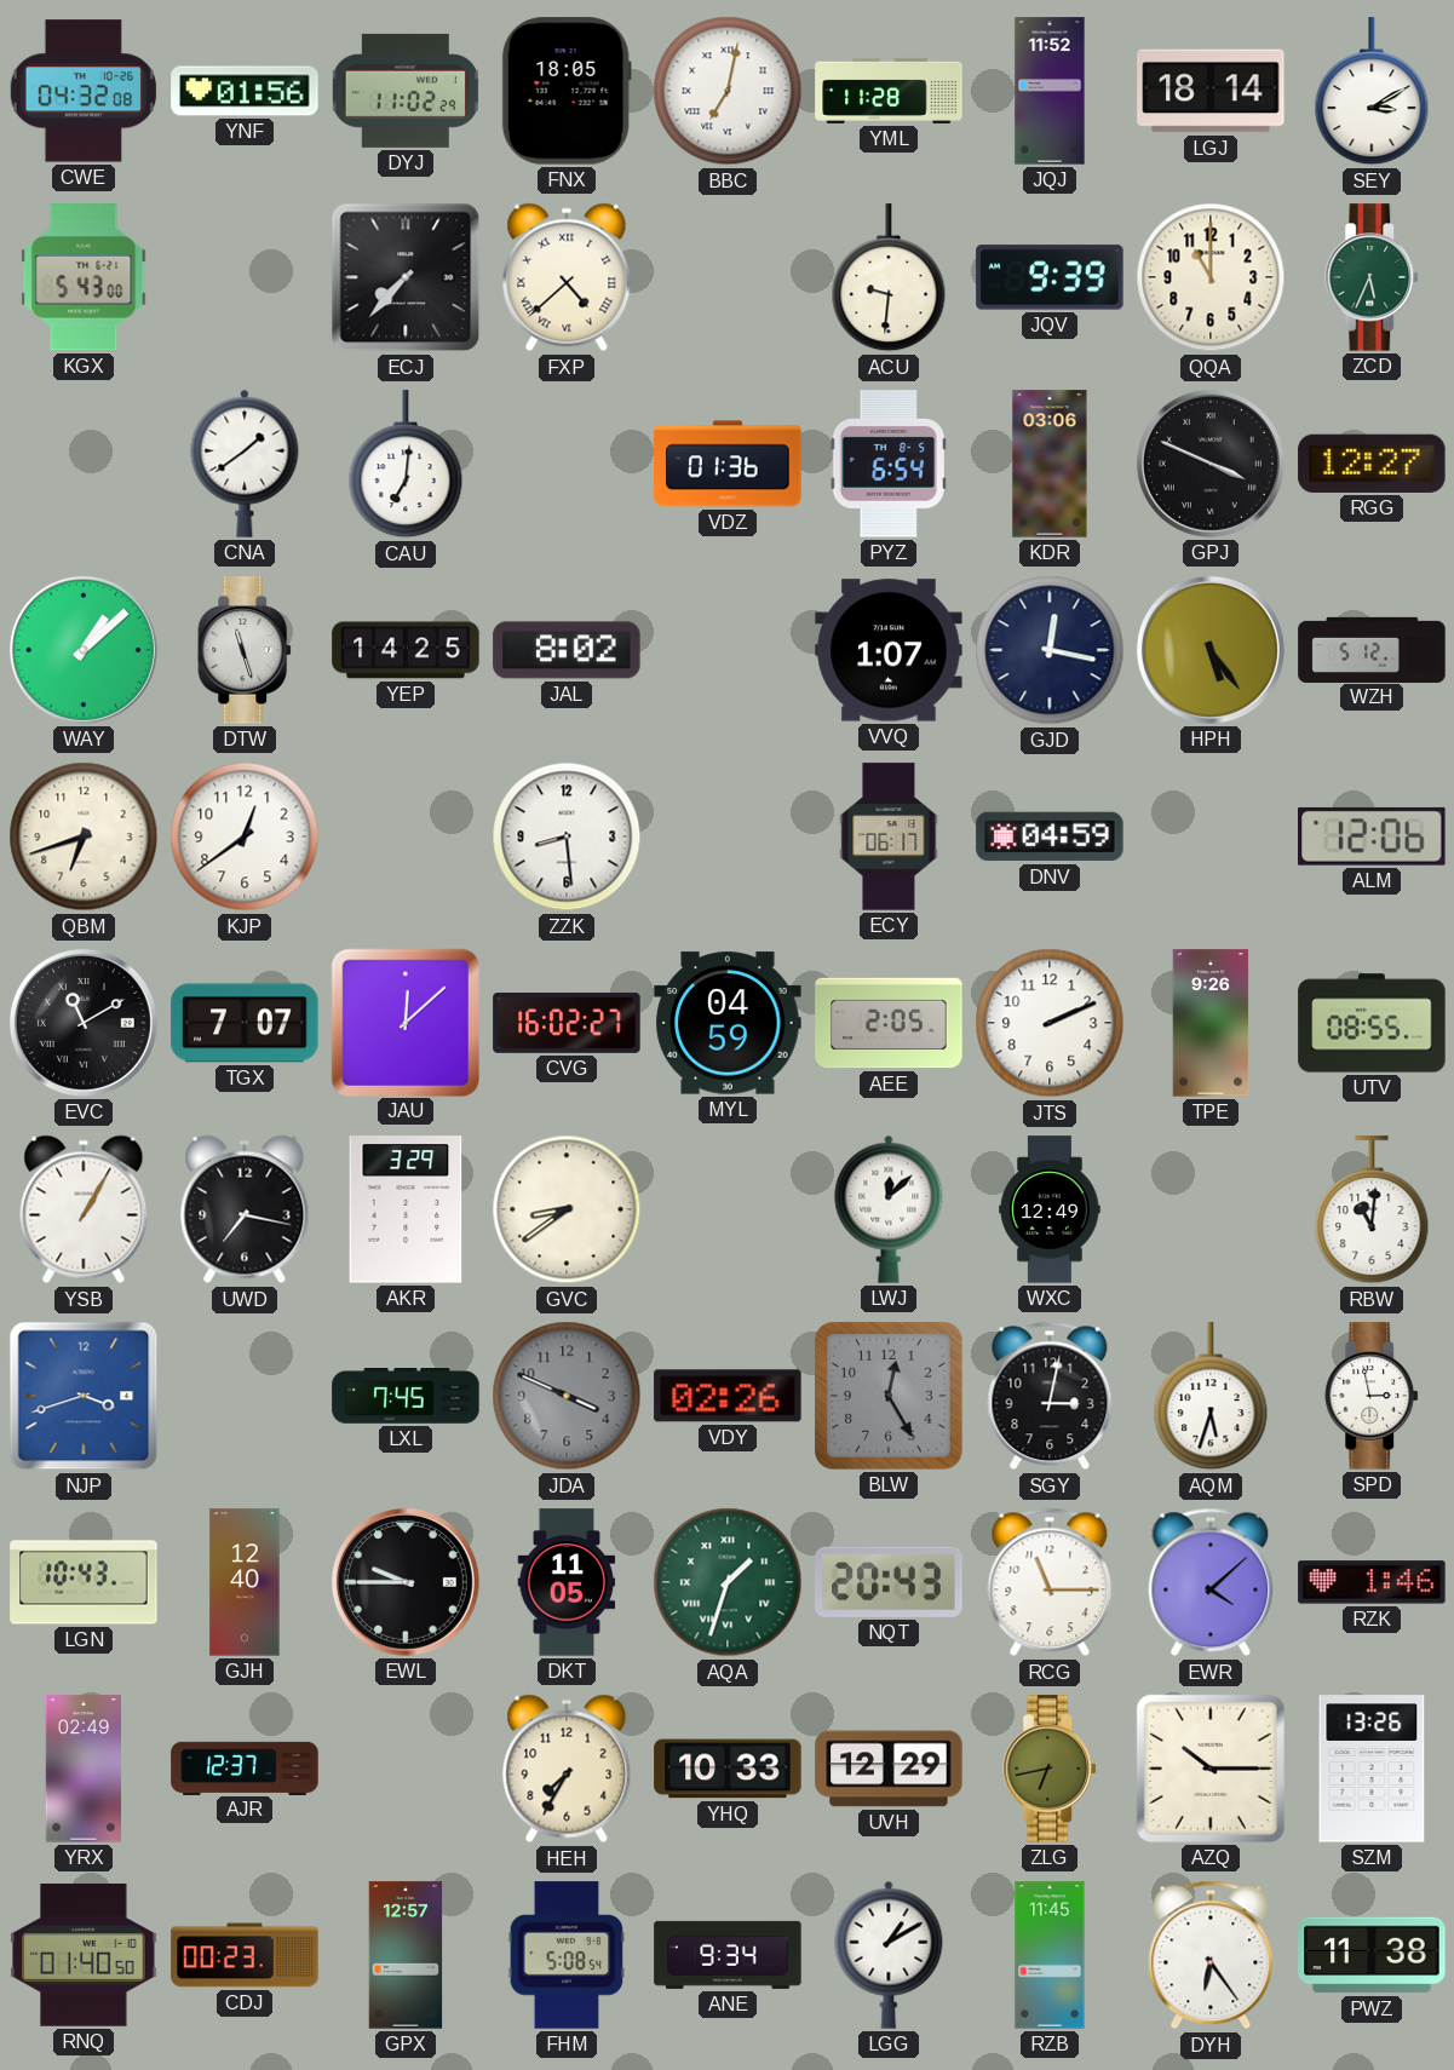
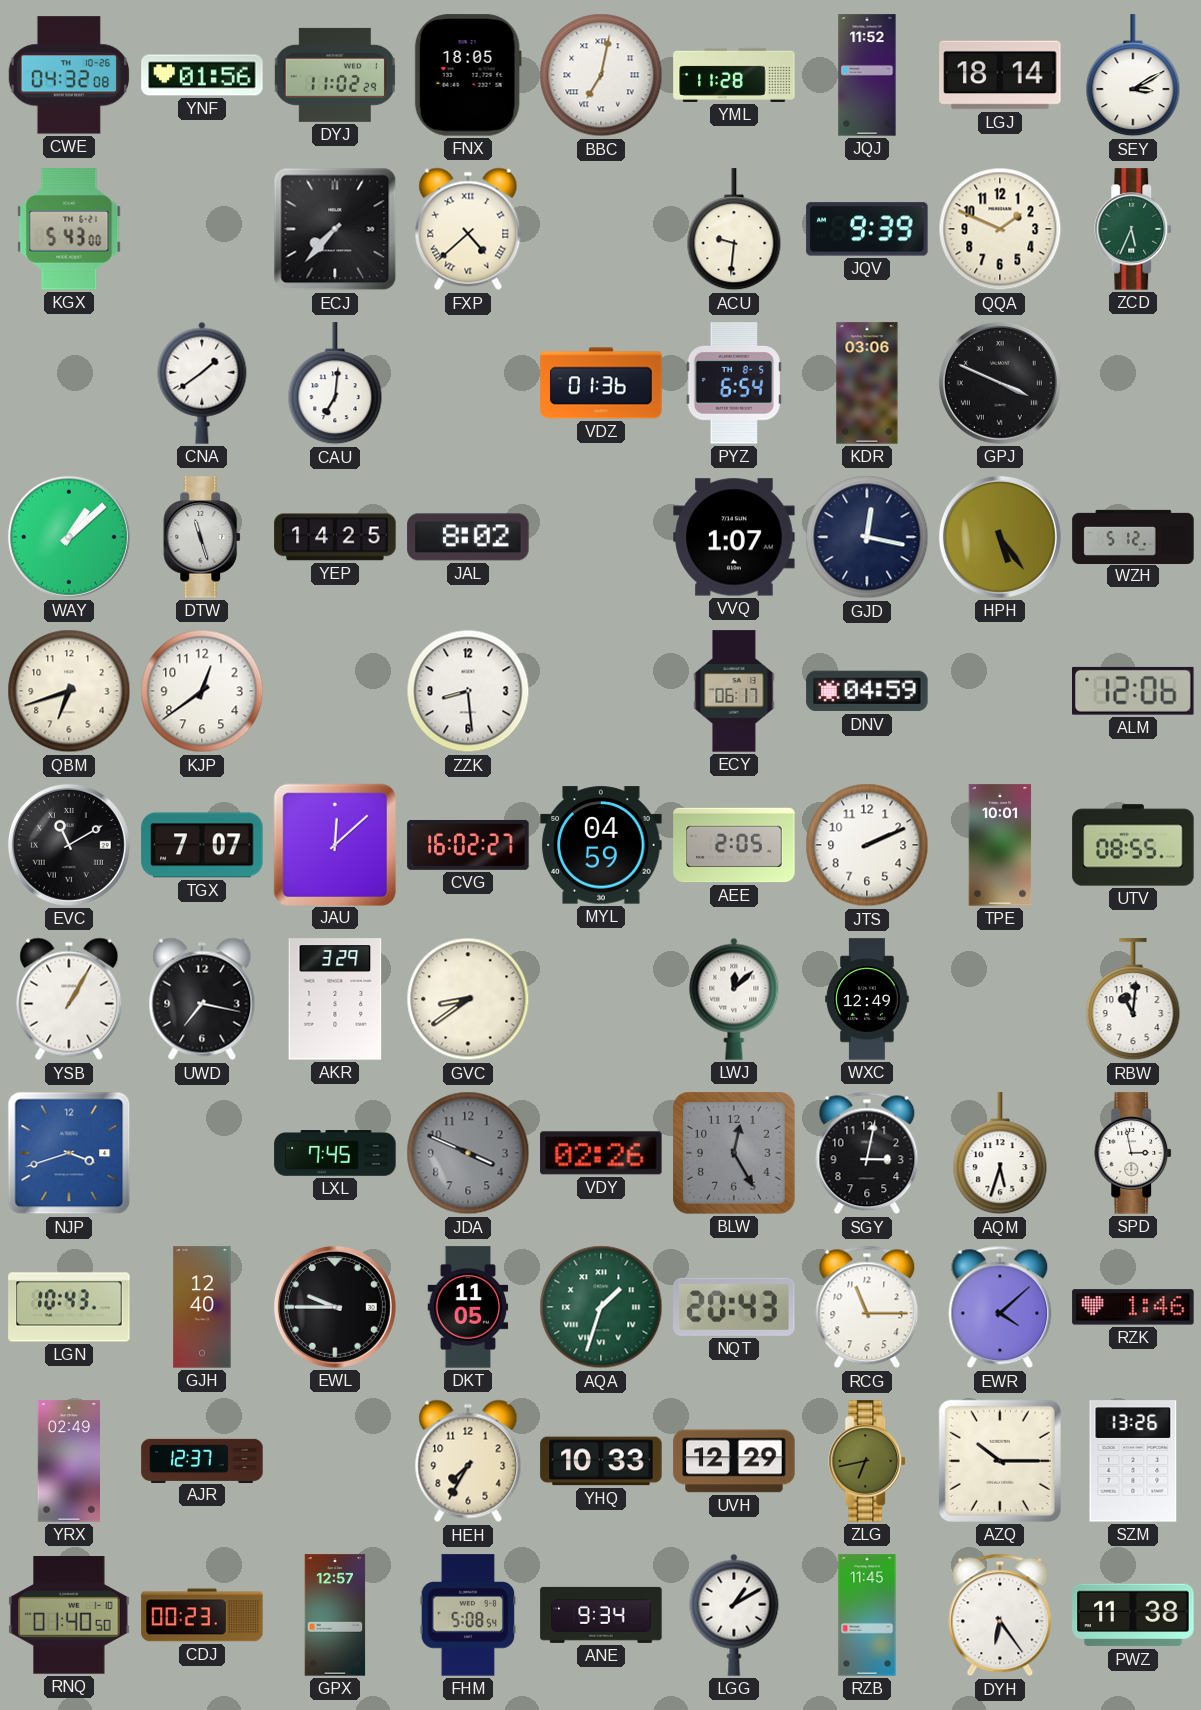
QQA: 11:00 -> 1:49
RGG: 12:27 -> none
TPE: 9:26 -> 10:01
